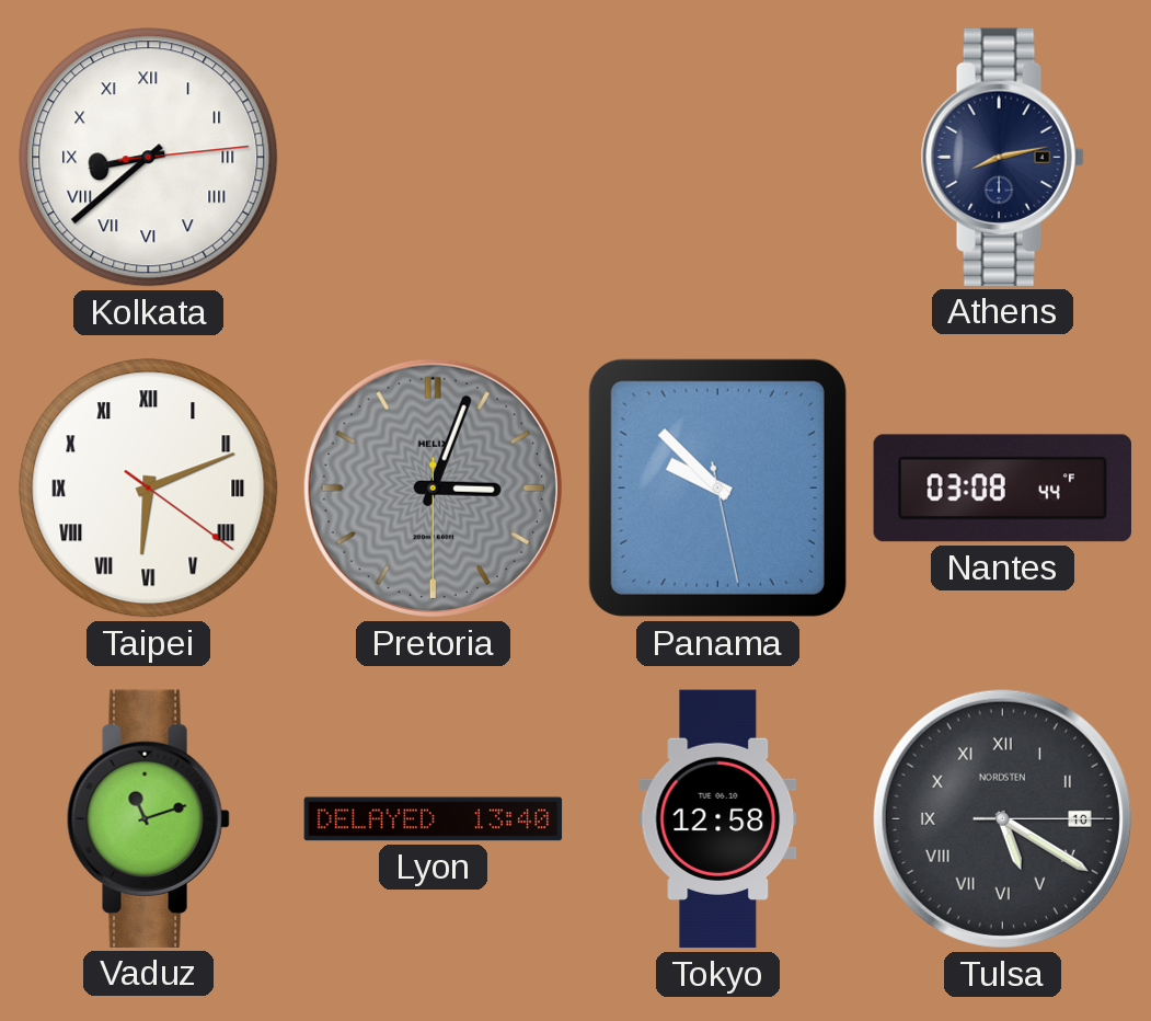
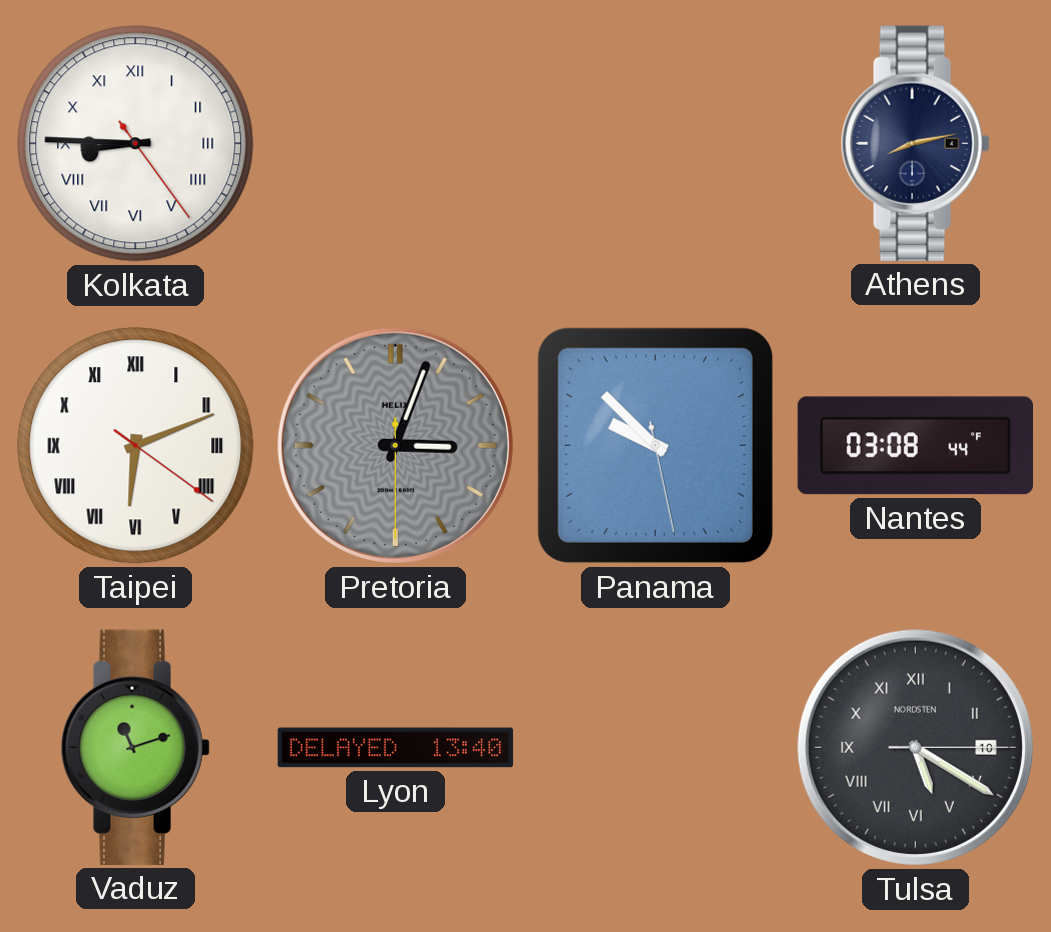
Kolkata: 8:38 -> 8:45
Tokyo: 12:58 -> none
